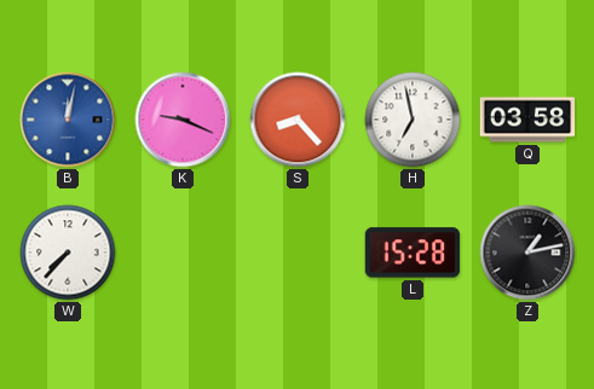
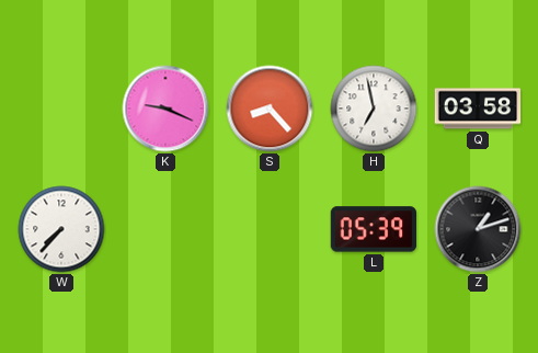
B: 12:02 -> none
L: 15:28 -> 05:39
Z: 1:13 -> 1:12
